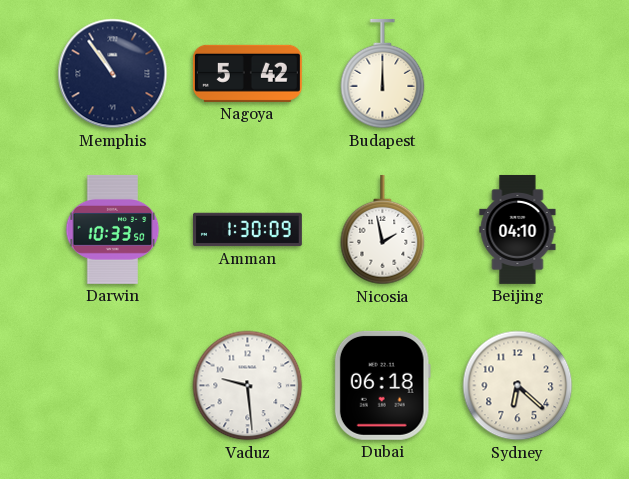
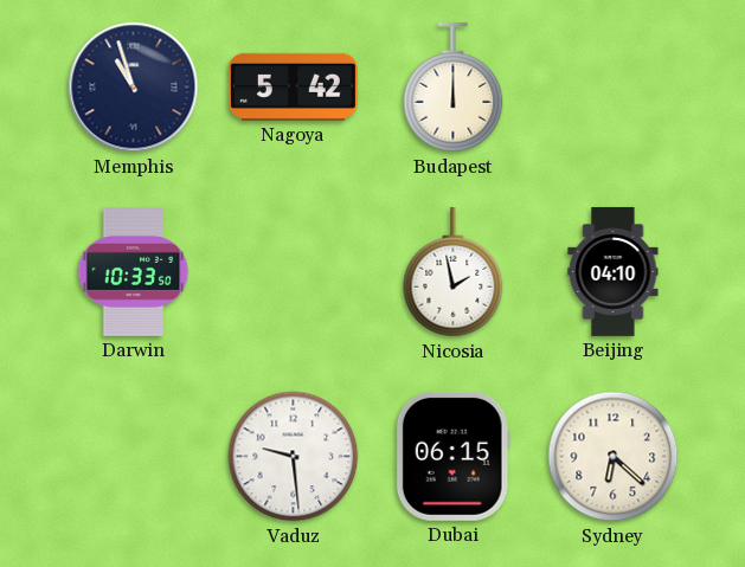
Memphis: 10:54 -> 10:57
Amman: 1:30 -> none
Dubai: 06:18 -> 06:15
